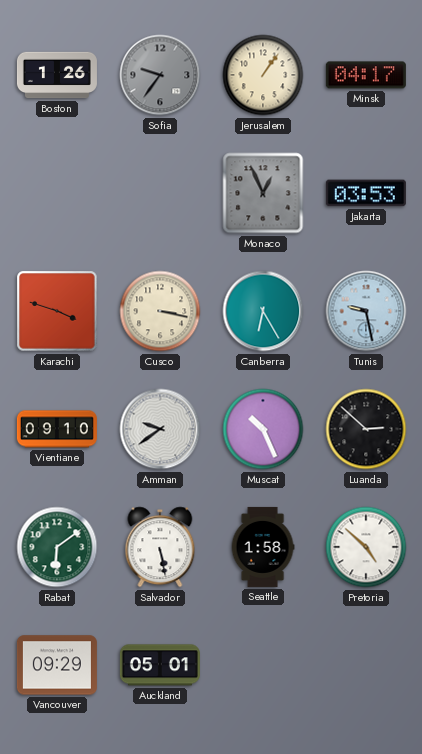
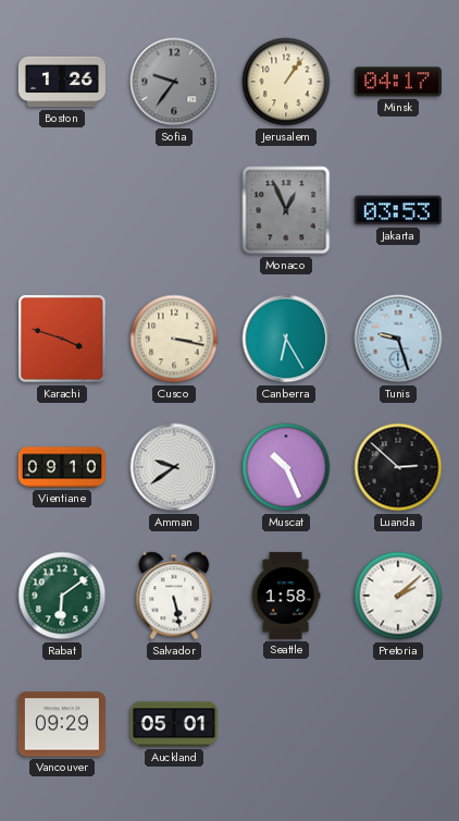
Tunis: 9:28 -> 9:27
Pretoria: 4:52 -> 2:08
